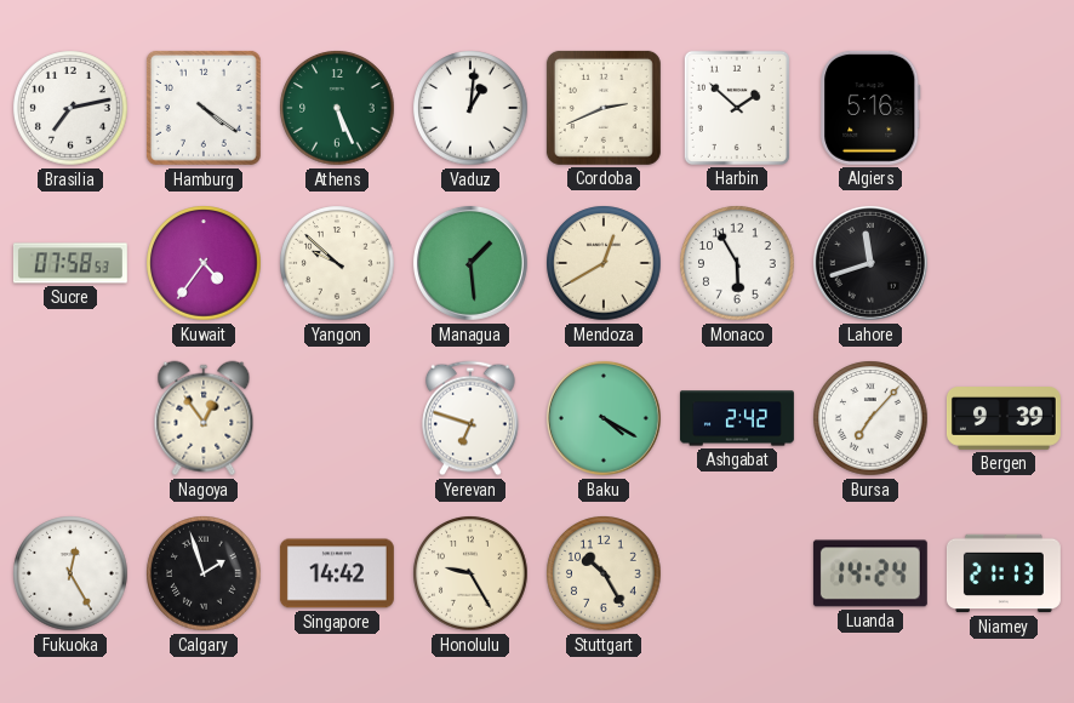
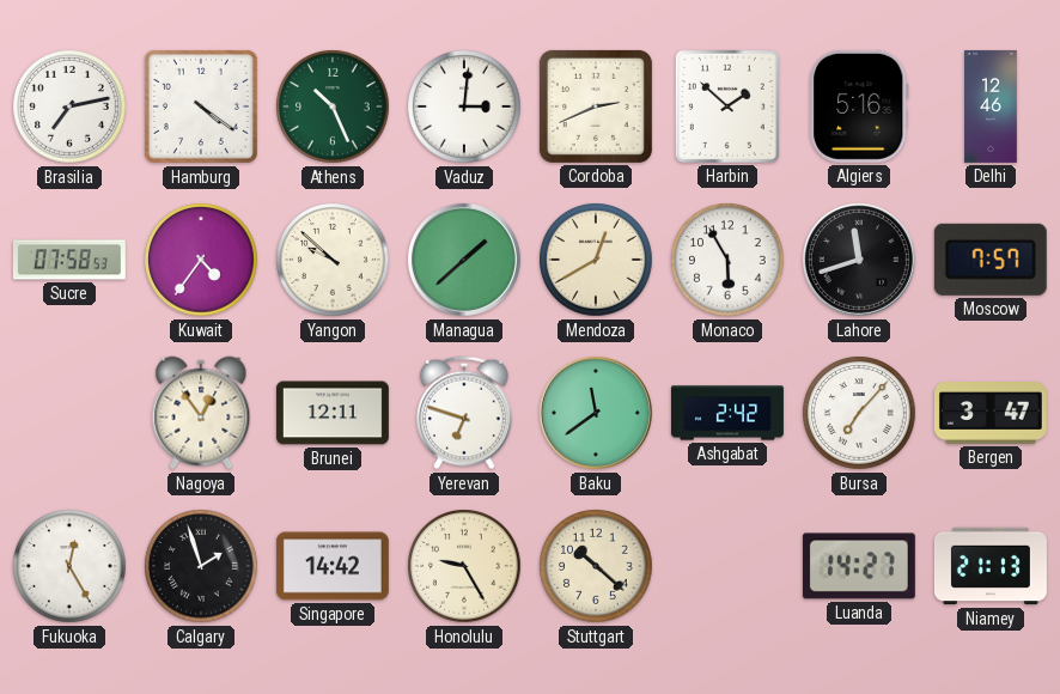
Athens: 5:26 -> 10:26
Vaduz: 1:01 -> 3:01
Delhi: none -> 12:46
Managua: 1:29 -> 1:38
Moscow: none -> 7:57
Brunei: none -> 12:11
Baku: 4:20 -> 11:39
Bergen: 9:39 -> 3:47
Stuttgart: 10:25 -> 10:22
Luanda: 14:24 -> 14:27
